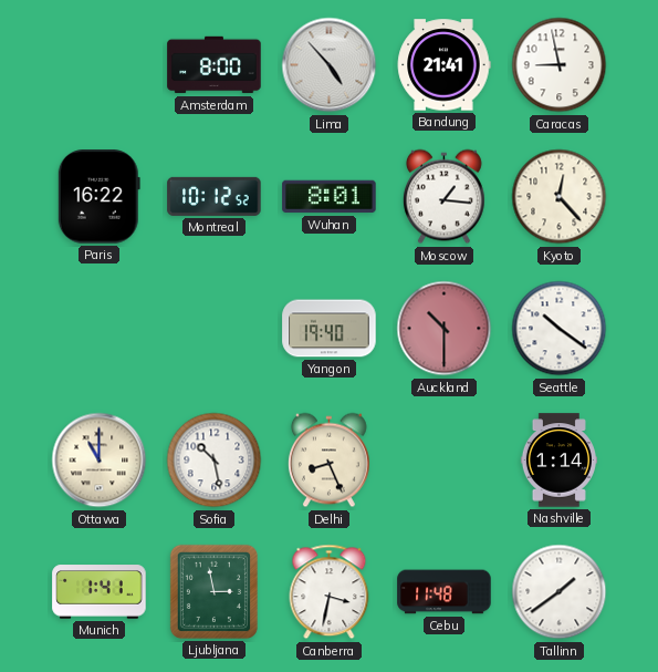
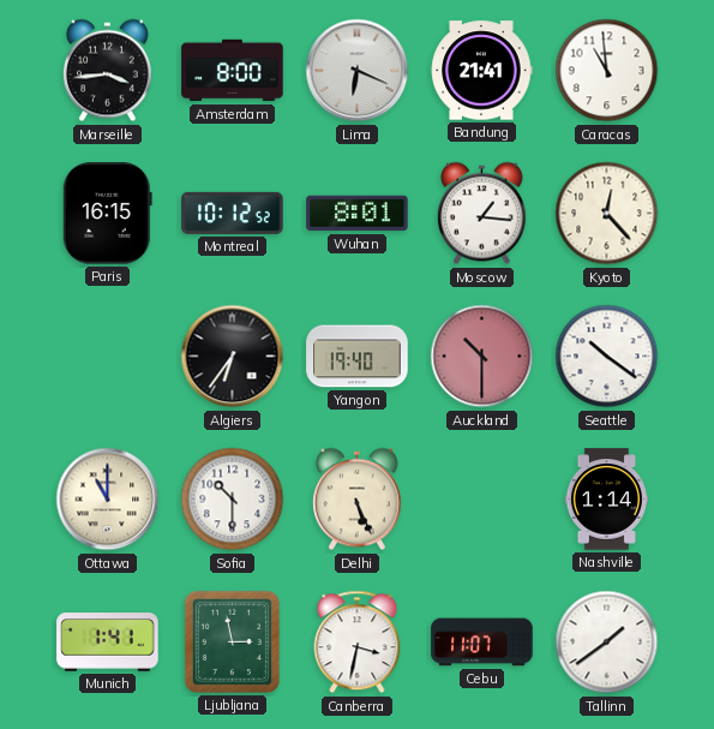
Marseille: none -> 3:44
Lima: 4:53 -> 6:19
Caracas: 8:58 -> 10:59
Paris: 16:22 -> 16:15
Algiers: none -> 6:36
Sofia: 10:28 -> 10:30
Delhi: 8:26 -> 5:26
Cebu: 11:48 -> 11:07
